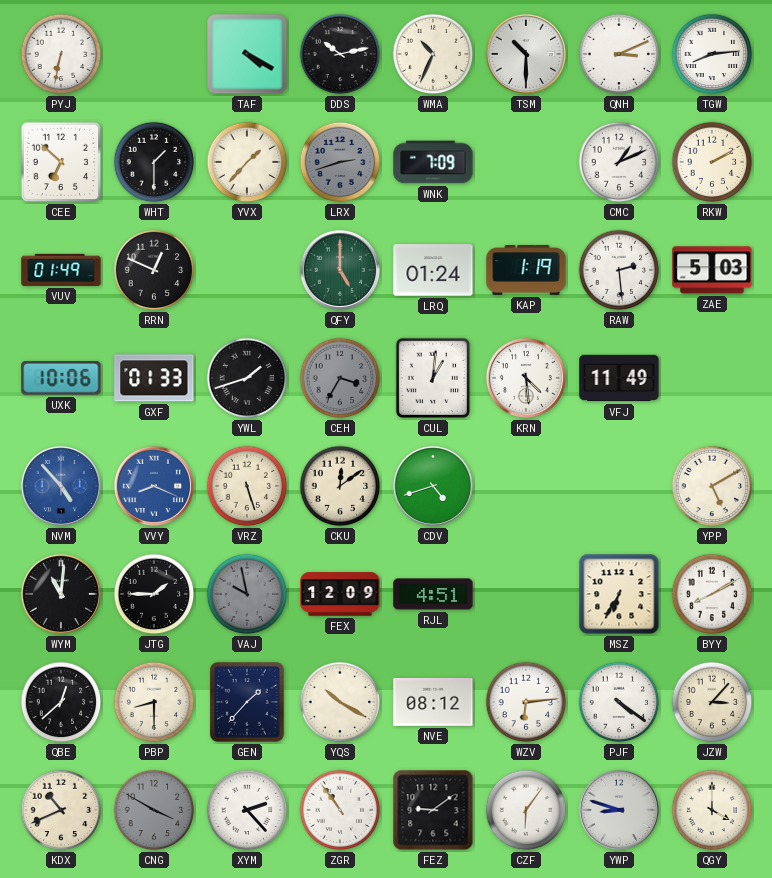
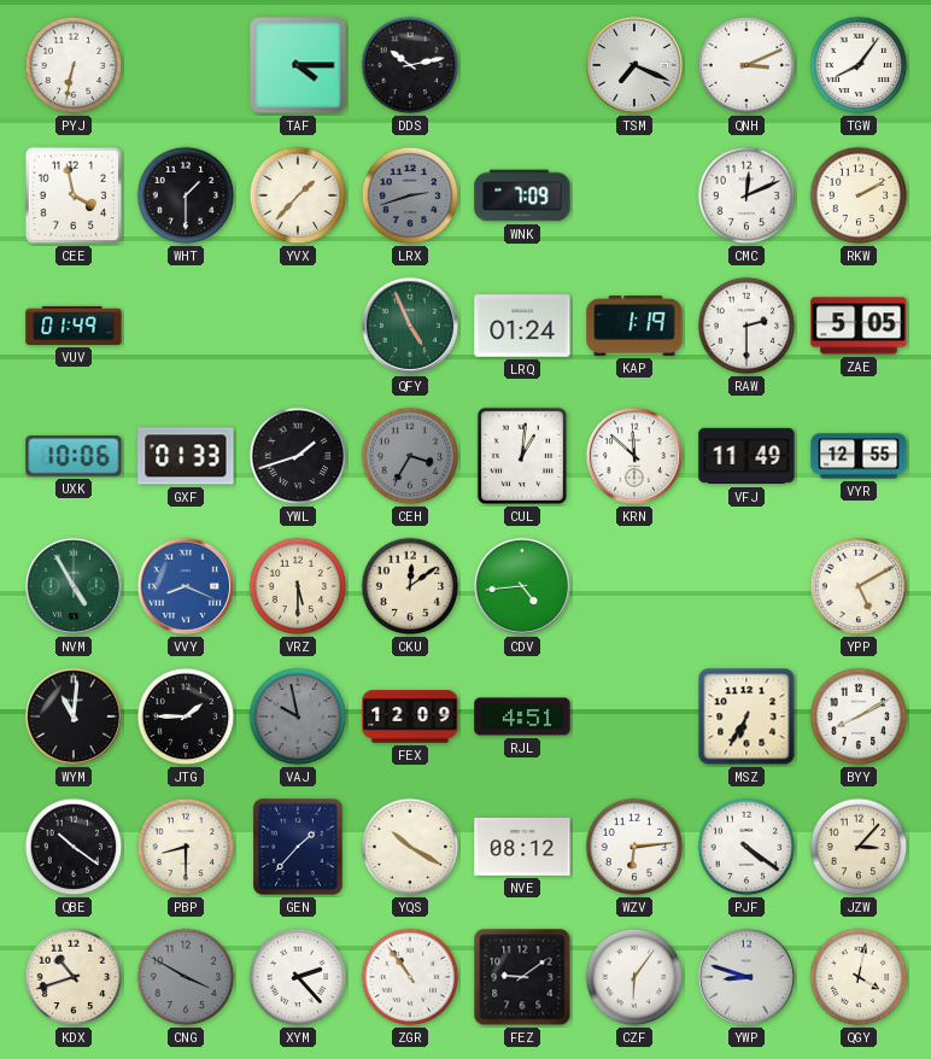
TAF: 4:20 -> 4:15
WMA: 10:34 -> none
TSM: 10:30 -> 7:19
TGW: 8:14 -> 8:06
CEE: 6:52 -> 3:58
CMC: 1:11 -> 12:11
RRN: 12:49 -> none
QFY: 5:00 -> 4:56
RAW: 2:29 -> 2:30
ZAE: 5:03 -> 5:05
KRN: 4:29 -> 11:52
VYR: none -> 12:55
NVM: 4:53 -> 4:55
NVM dial: blue -> green
VRZ: 5:27 -> 5:30
CDV: 4:42 -> 4:44
QBE: 12:38 -> 10:21
KDX: 10:41 -> 10:42
QGY: 4:00 -> 4:02
